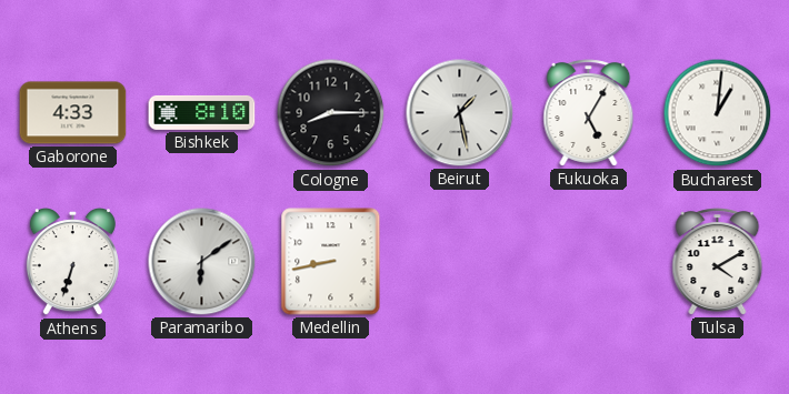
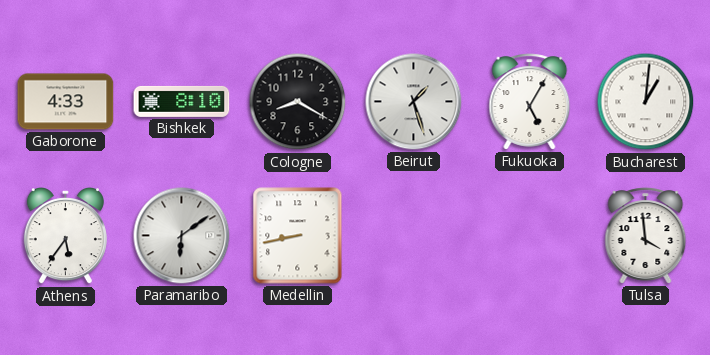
Cologne: 8:15 -> 8:20
Beirut: 1:28 -> 1:27
Athens: 6:33 -> 5:36
Tulsa: 4:10 -> 3:59
